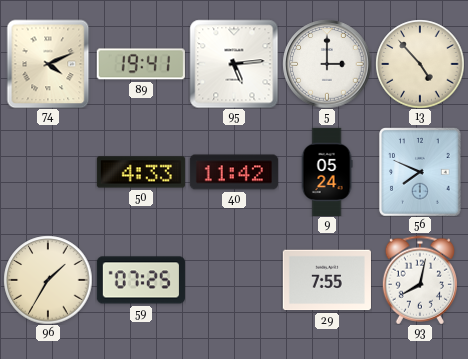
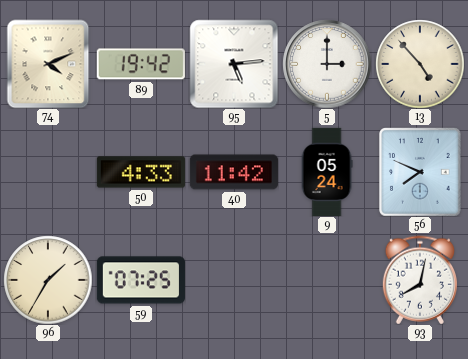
89: 19:41 -> 19:42
29: 7:55 -> none
